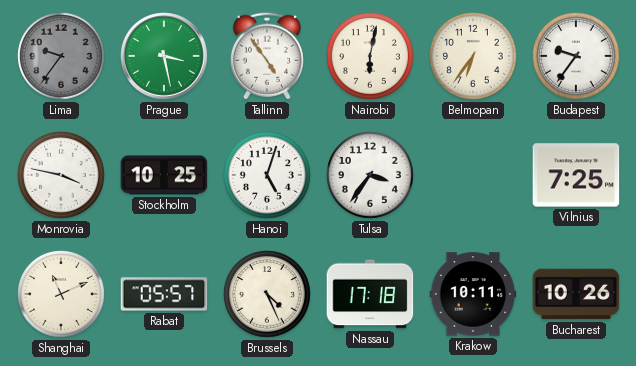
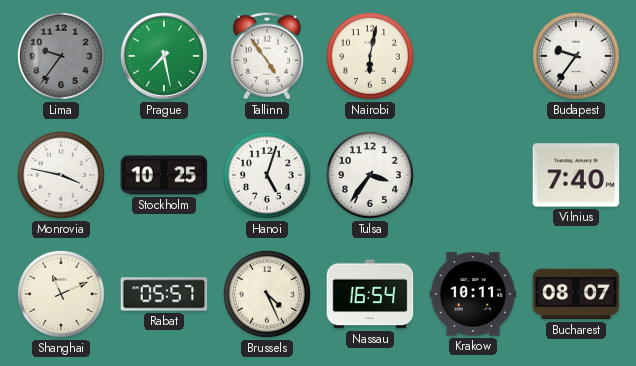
Prague: 3:28 -> 7:28
Belmopan: 6:36 -> none
Vilnius: 7:25 -> 7:40
Nassau: 17:18 -> 16:54
Bucharest: 10:26 -> 08:07
